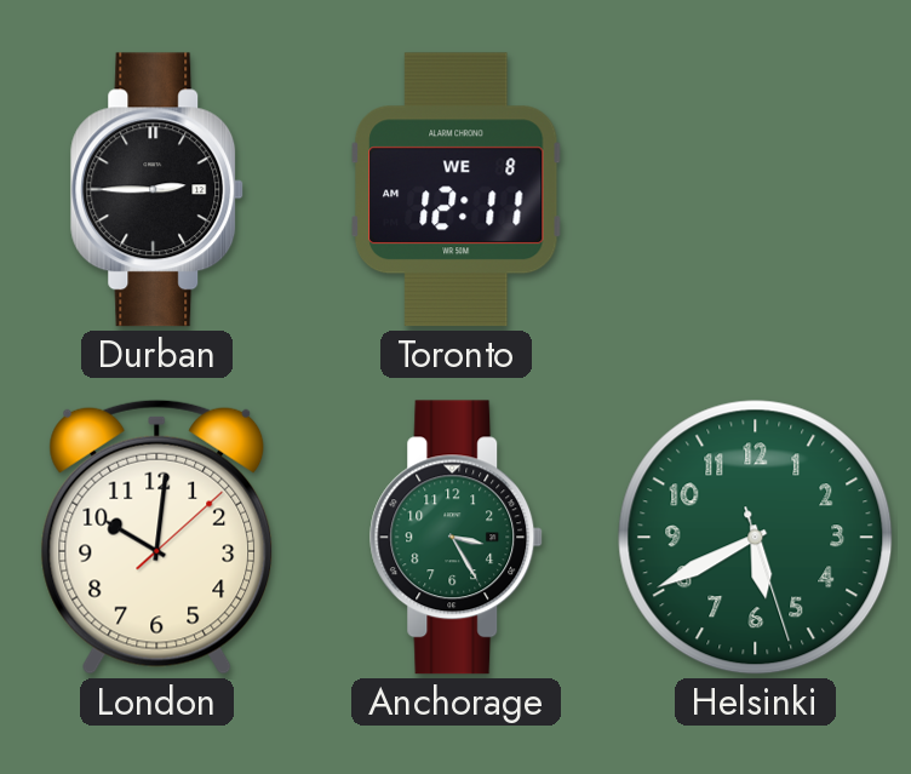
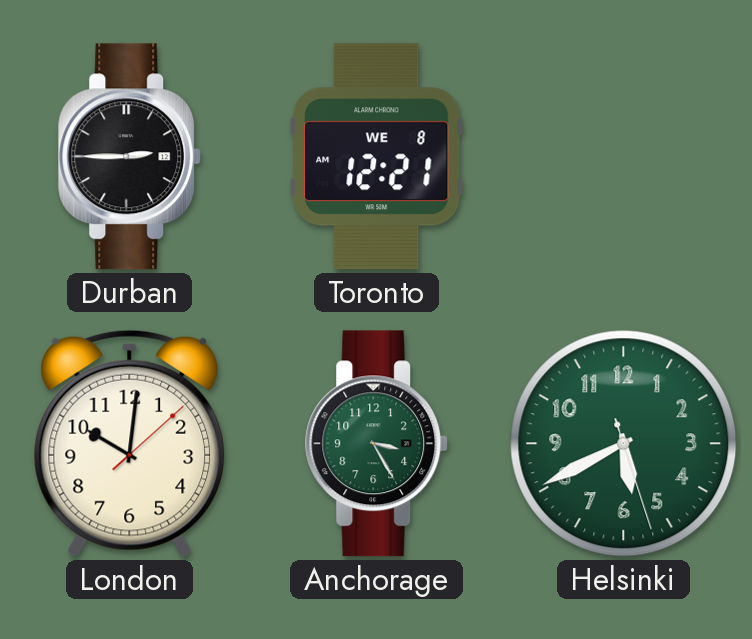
Toronto: 12:11 -> 12:21
